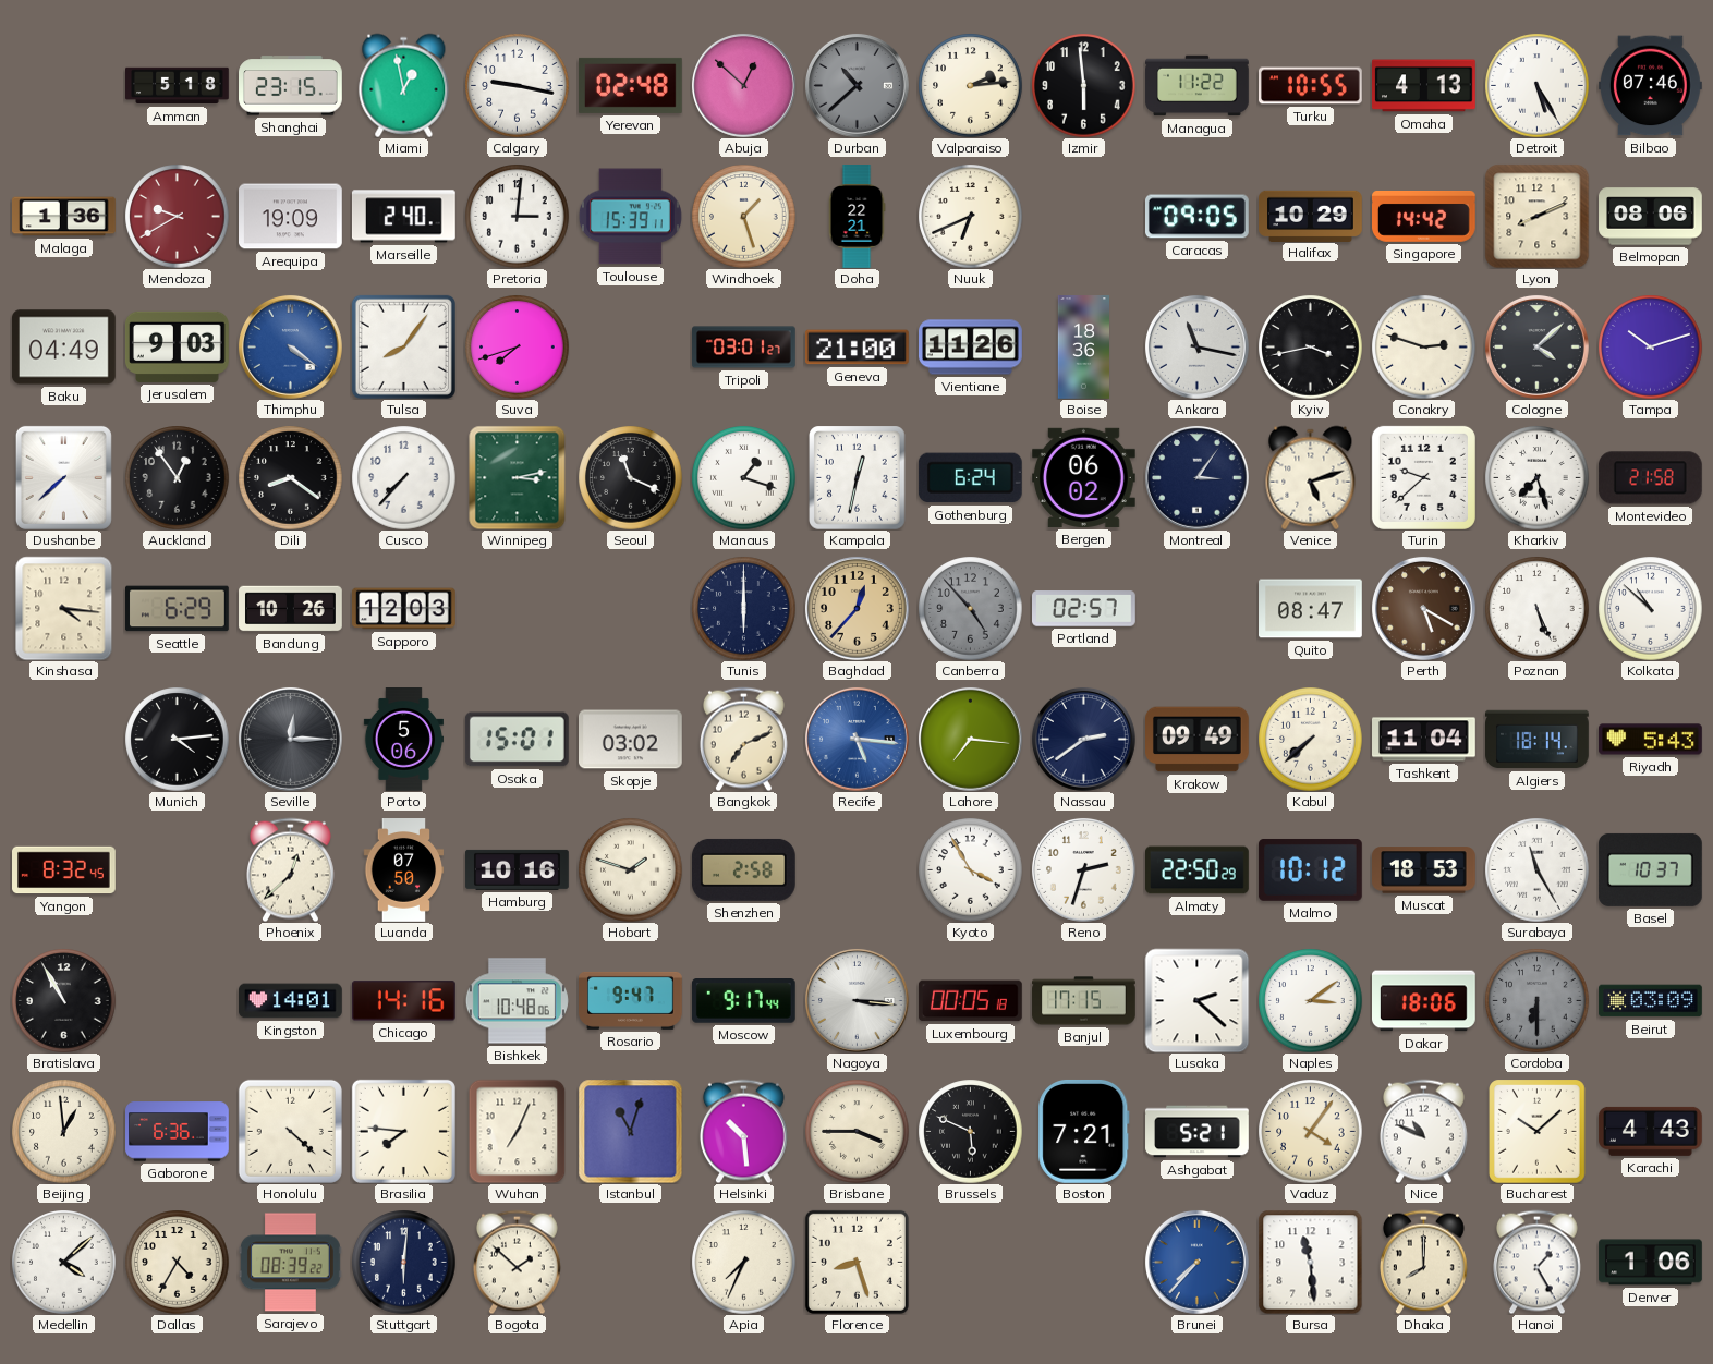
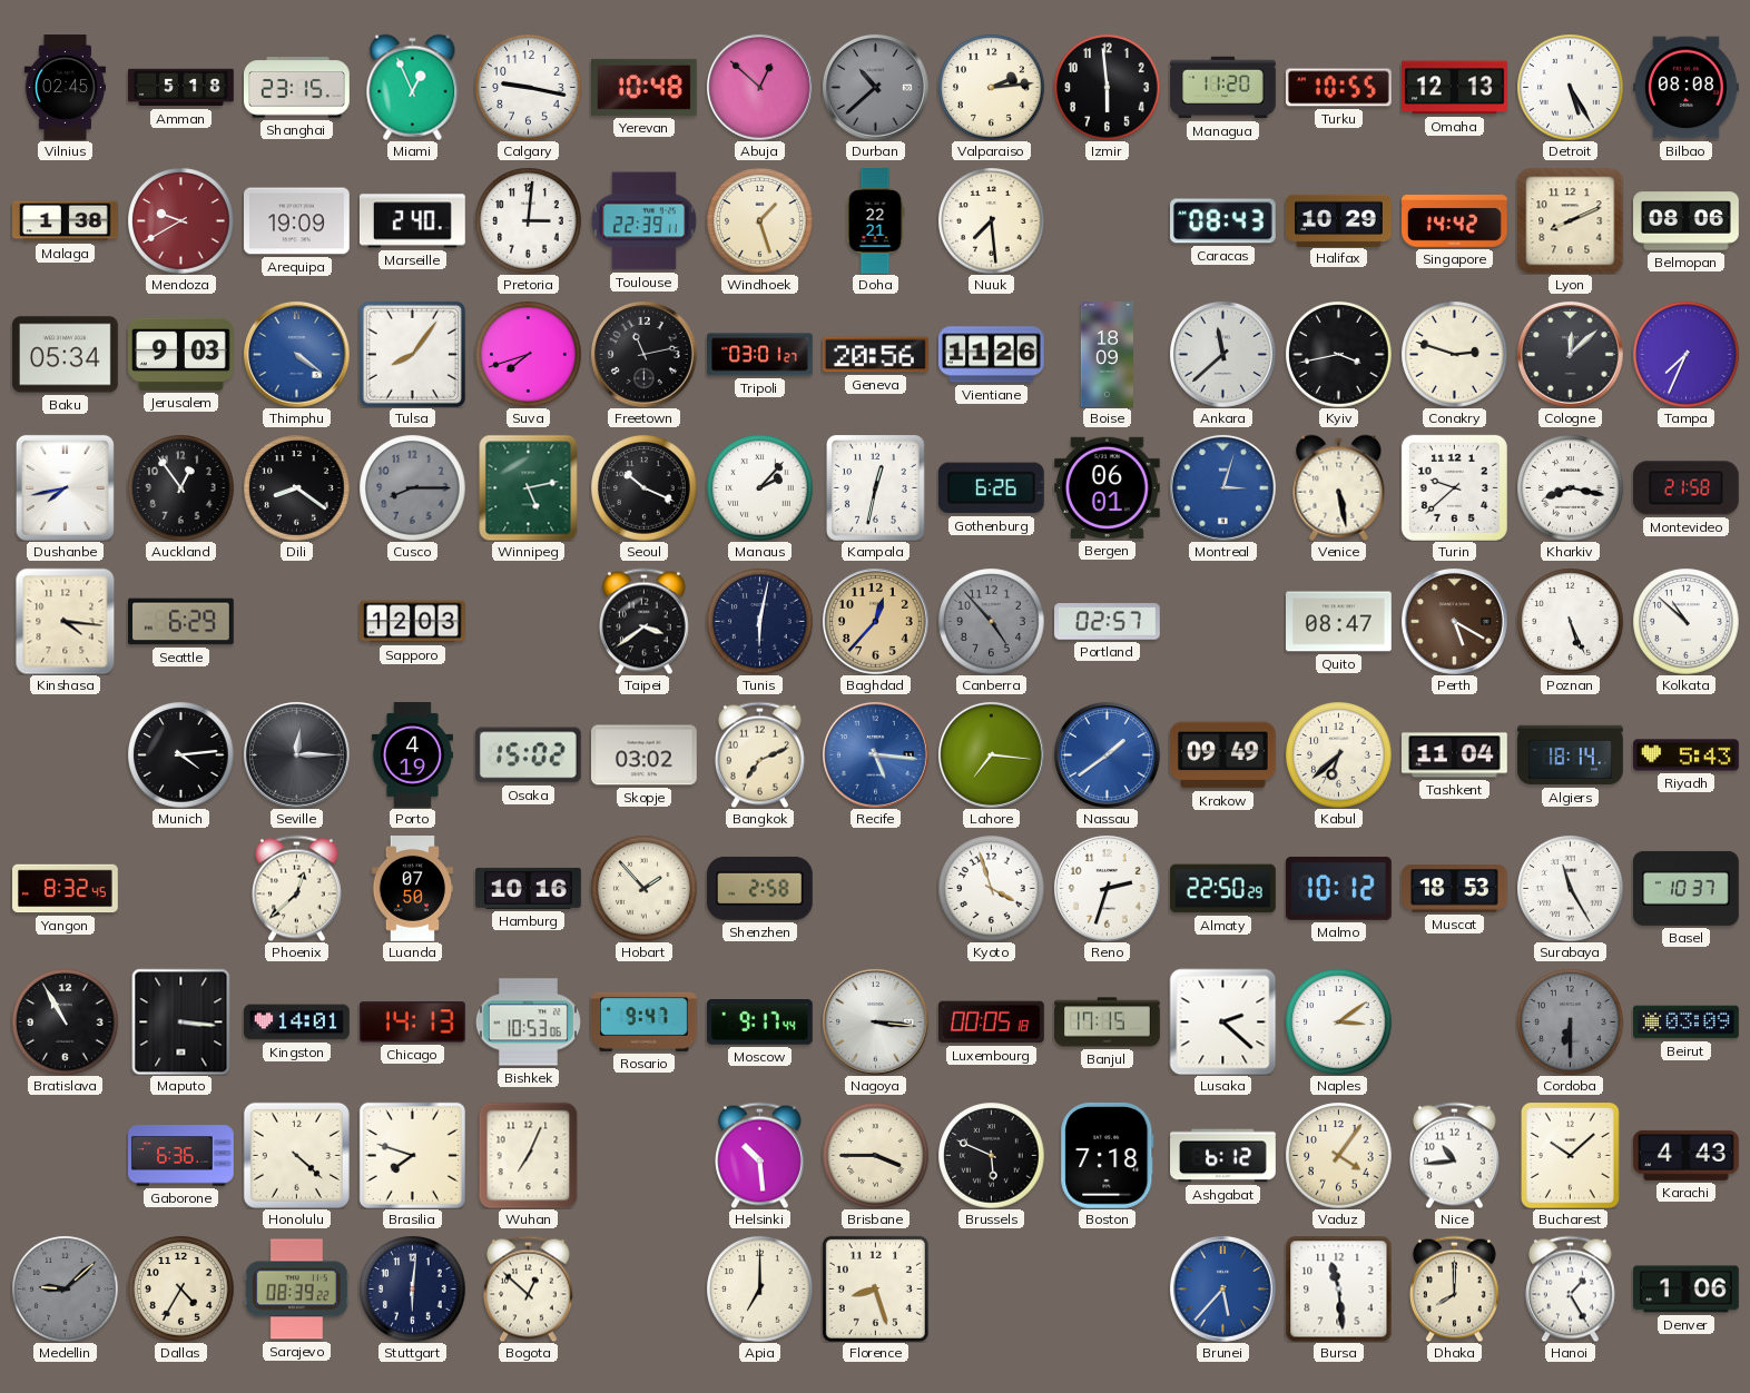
Vilnius: none -> 02:45
Miami: 12:58 -> 12:56
Yerevan: 02:48 -> 10:48
Managua: 11:22 -> 11:20
Omaha: 4:13 -> 12:13
Bilbao: 07:46 -> 08:08
Malaga: 1:36 -> 1:38
Toulouse: 15:39 -> 22:39
Nuuk: 6:41 -> 7:29
Caracas: 09:05 -> 08:43
Baku: 04:49 -> 05:34
Freetown: none -> 11:13
Geneva: 21:00 -> 20:56
Boise: 18:36 -> 18:09
Ankara: 11:17 -> 11:38
Cologne: 4:08 -> 12:08
Tampa: 10:12 -> 7:34
Dushanbe: 7:38 -> 7:43
Cusco: 7:37 -> 8:15
Cusco dial: white -> grey
Winnipeg: 3:13 -> 5:13
Seoul: 11:19 -> 10:19
Manaus: 1:18 -> 2:07
Gothenburg: 6:24 -> 6:26
Bergen: 06:02 -> 06:01
Montreal: 3:06 -> 3:03
Montreal dial: navy -> blue
Venice: 5:12 -> 5:28
Kharkiv: 7:27 -> 8:17
Bandung: 10:26 -> none
Taipei: none -> 3:39
Tunis: 6:00 -> 6:02
Porto: 5:06 -> 4:19
Osaka: 15:01 -> 15:02
Nassau: 2:39 -> 1:39
Nassau dial: navy -> blue
Kabul: 7:38 -> 6:38
Hobart: 1:48 -> 1:53
Kyoto: 3:55 -> 3:57
Maputo: none -> 3:16
Chicago: 14:16 -> 14:13
Bishkek: 10:48 -> 10:53
Dakar: 18:06 -> none
Beijing: 12:59 -> none
Brasilia: 7:46 -> 7:48
Istanbul: 11:03 -> none
Boston: 7:21 -> 7:18
Ashgabat: 5:21 -> 6:12
Nice: 10:49 -> 10:44
Medellin: 4:08 -> 9:08
Medellin dial: white -> grey
Bogota: 1:52 -> 12:52
Apia: 7:34 -> 7:00
Brunei: 7:37 -> 5:37
